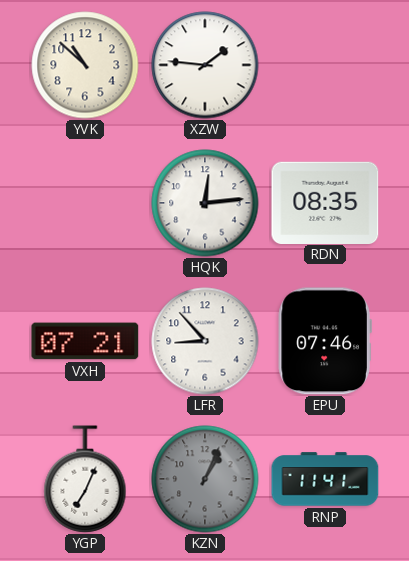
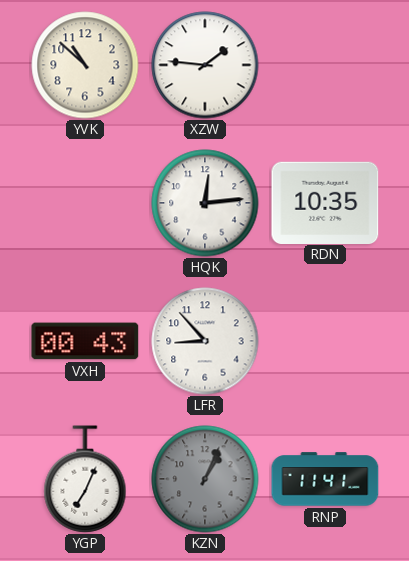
RDN: 08:35 -> 10:35
VXH: 07:21 -> 00:43
EPU: 07:46 -> none
